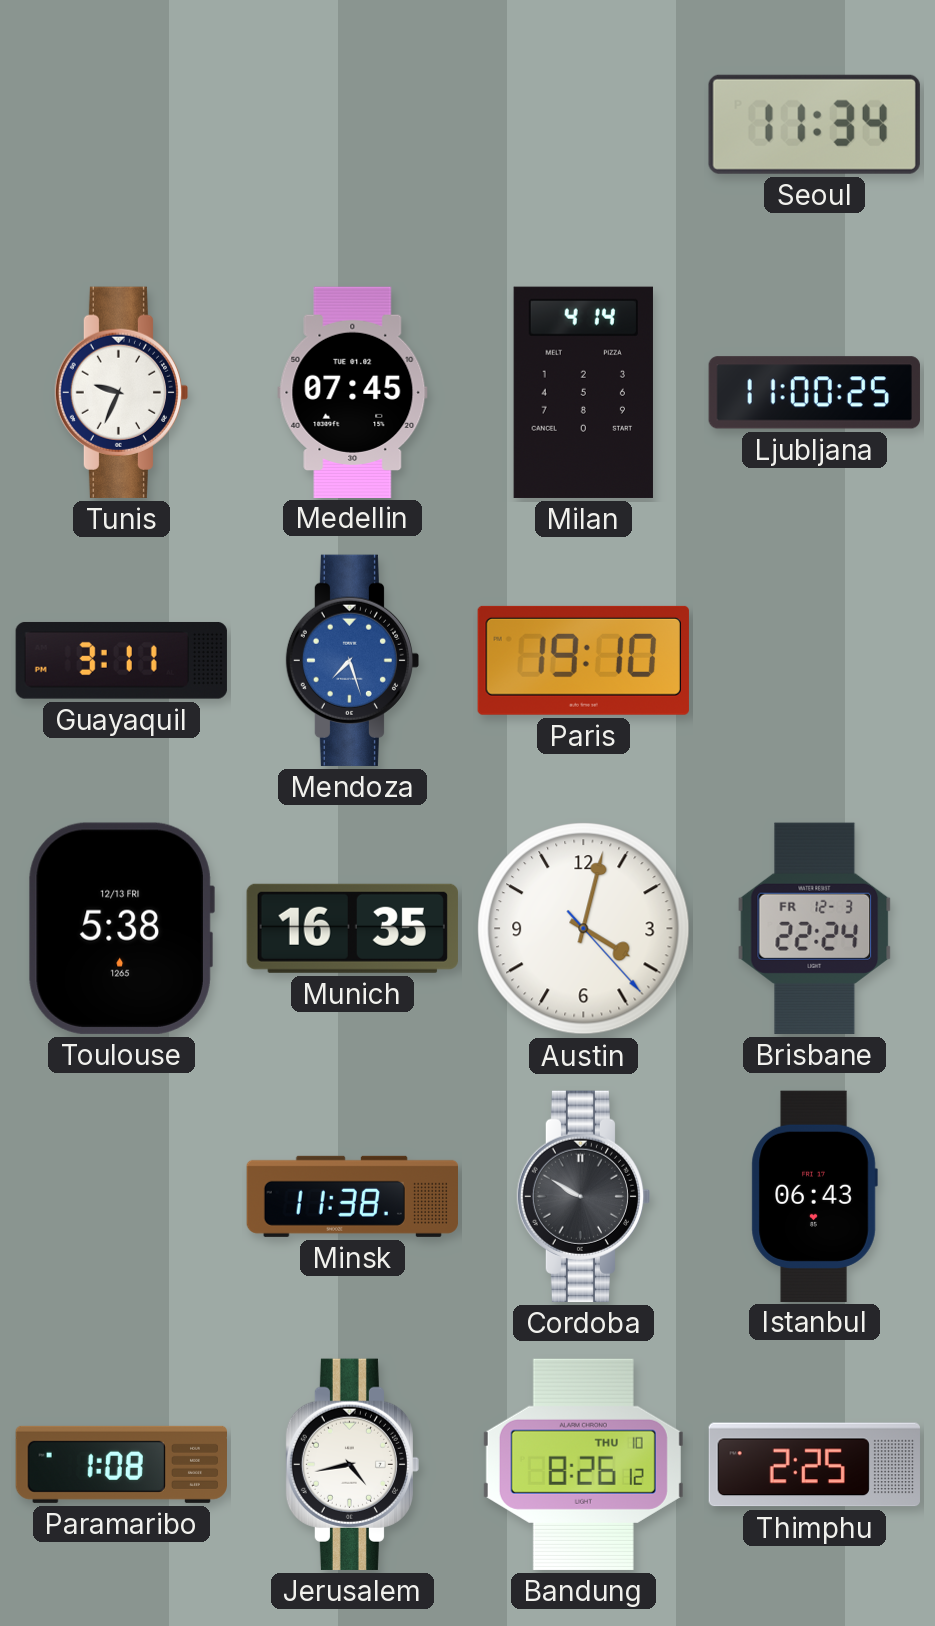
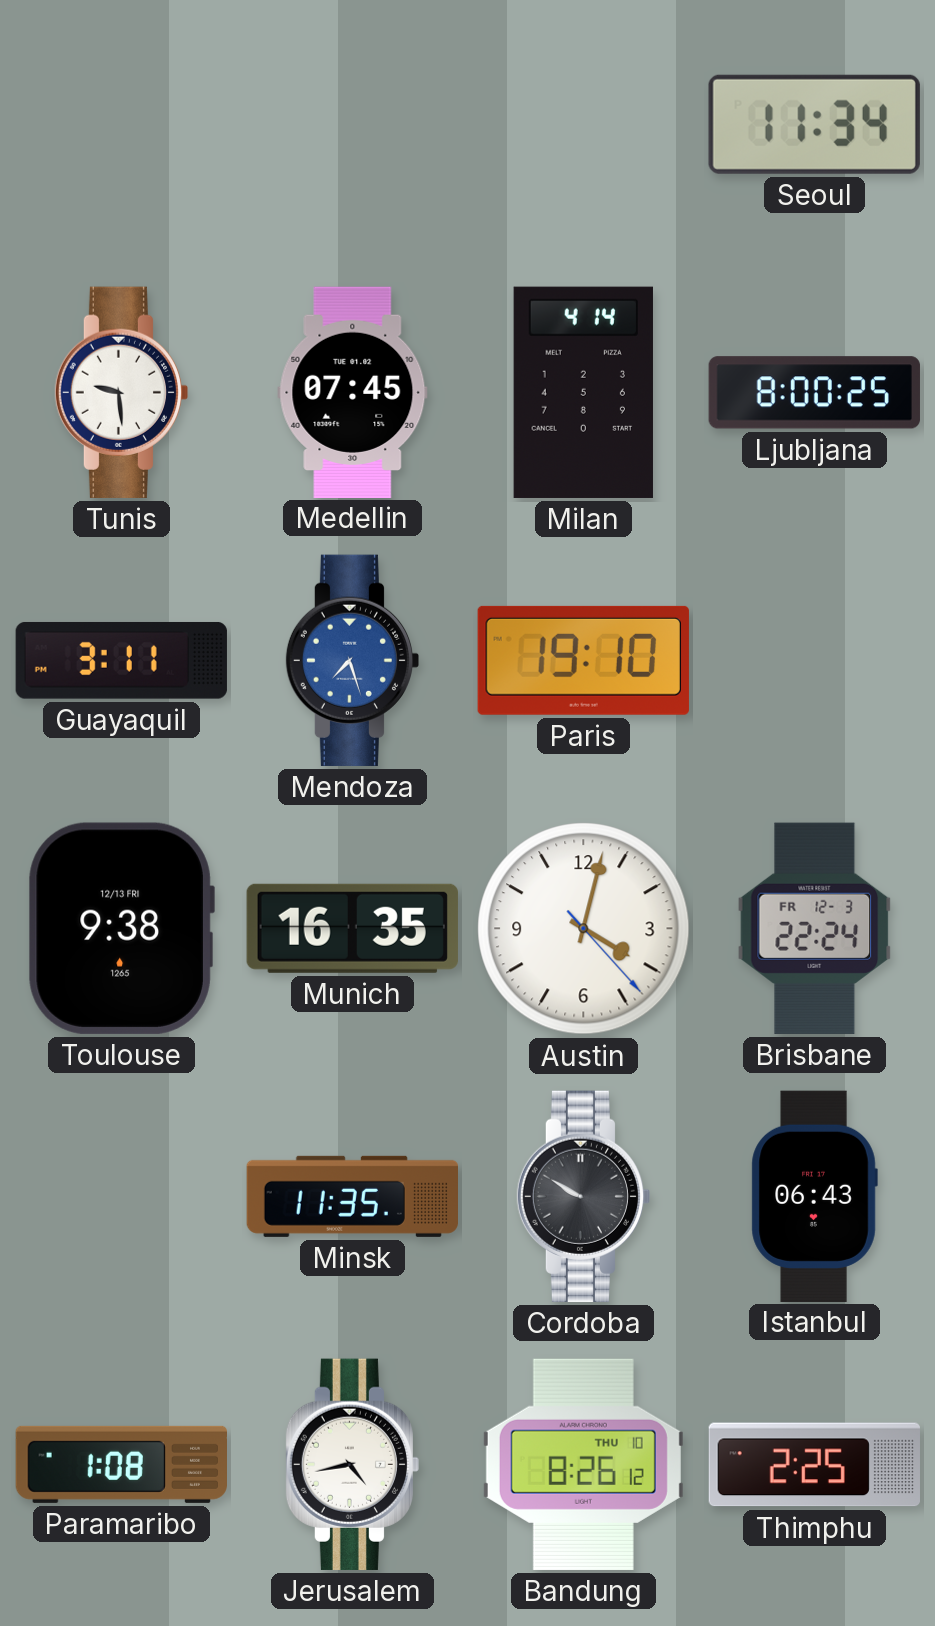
Tunis: 9:34 -> 9:29
Ljubljana: 11:00 -> 8:00
Toulouse: 5:38 -> 9:38
Minsk: 11:38 -> 11:35
